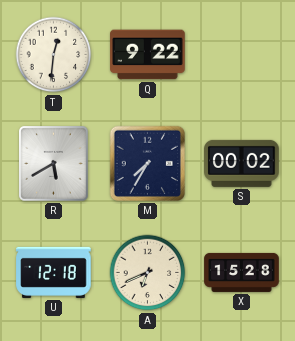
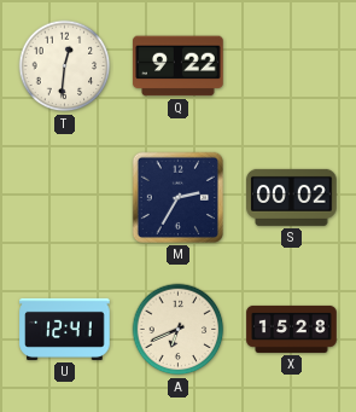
R: 5:40 -> none
M: 7:35 -> 2:35
U: 12:18 -> 12:41
